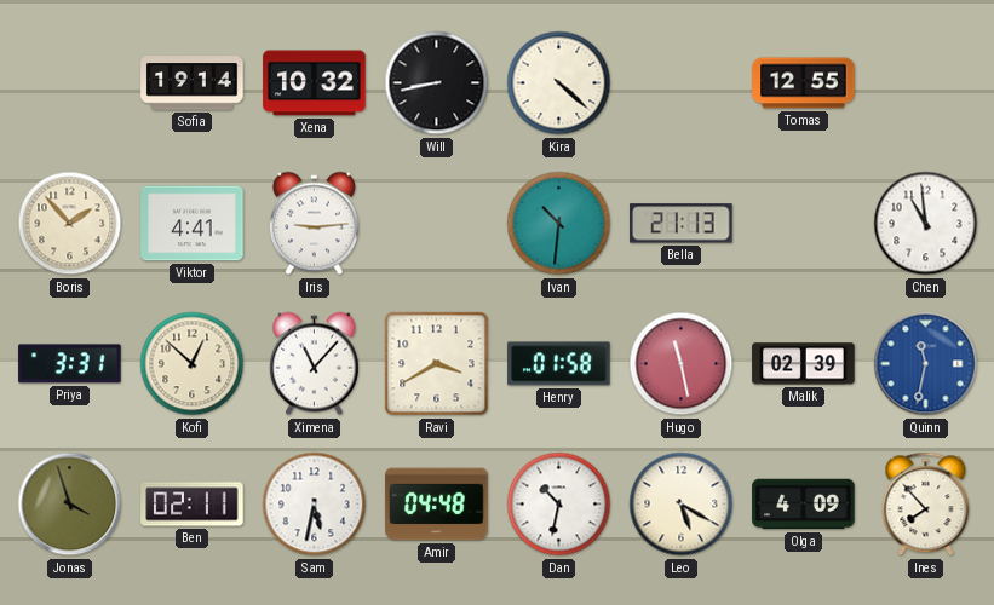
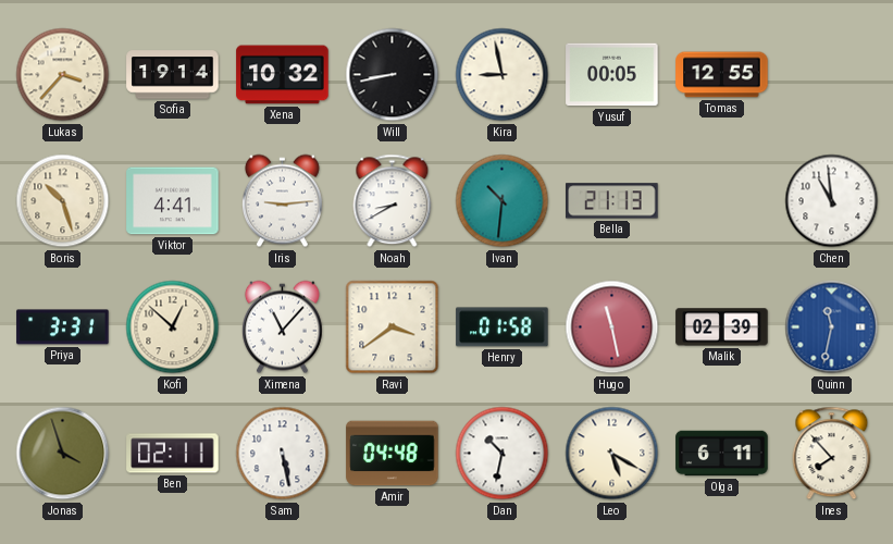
Lukas: none -> 3:37
Kira: 4:22 -> 8:58
Yusuf: none -> 00:05
Boris: 1:53 -> 10:27
Noah: none -> 8:40
Ravi: 3:40 -> 3:39
Sam: 5:32 -> 5:28
Olga: 4:09 -> 6:11
